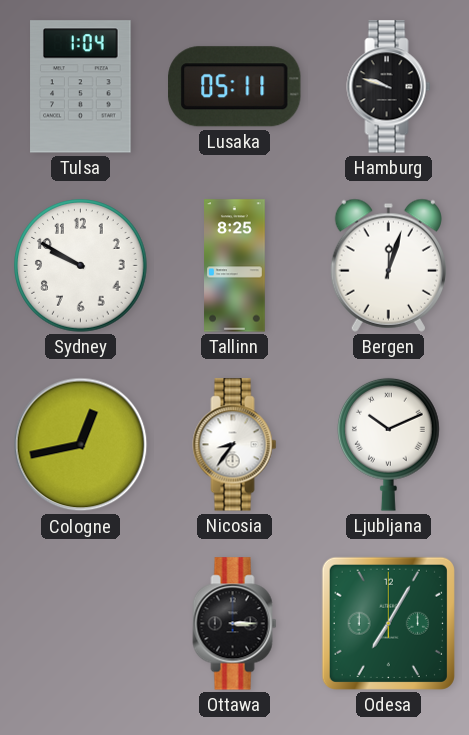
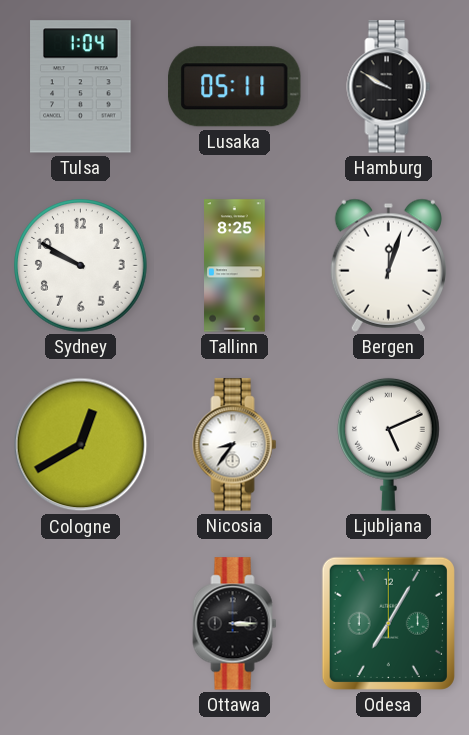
Hamburg: 9:48 -> 9:50
Cologne: 12:43 -> 12:40
Ljubljana: 10:11 -> 5:11
